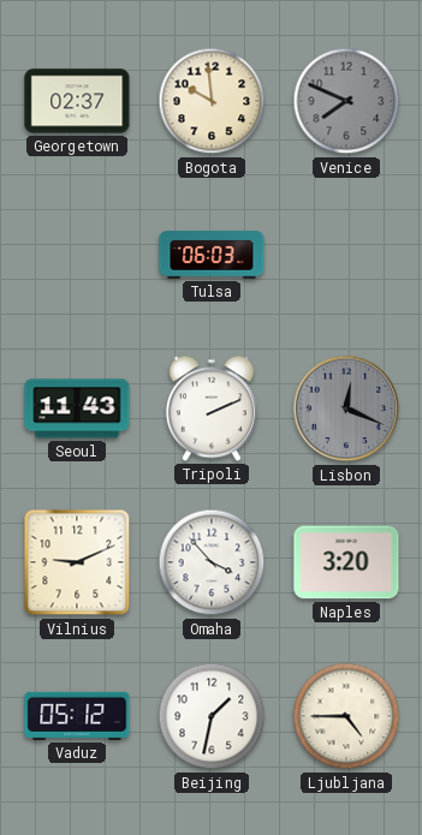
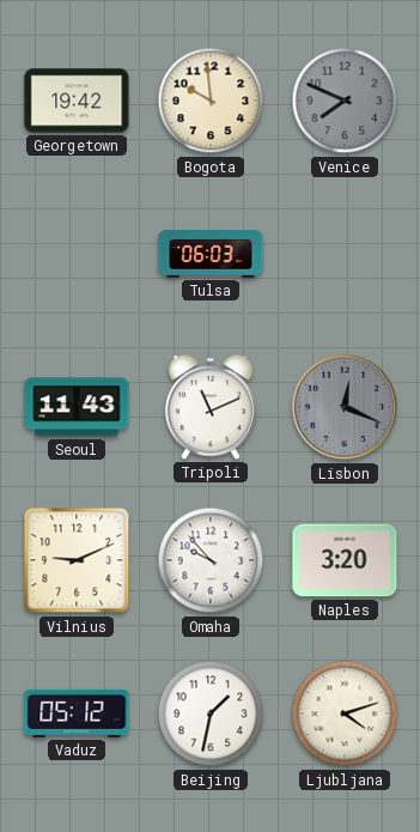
Georgetown: 02:37 -> 19:42
Tripoli: 2:11 -> 11:11
Omaha: 3:53 -> 9:53
Ljubljana: 4:45 -> 4:12
